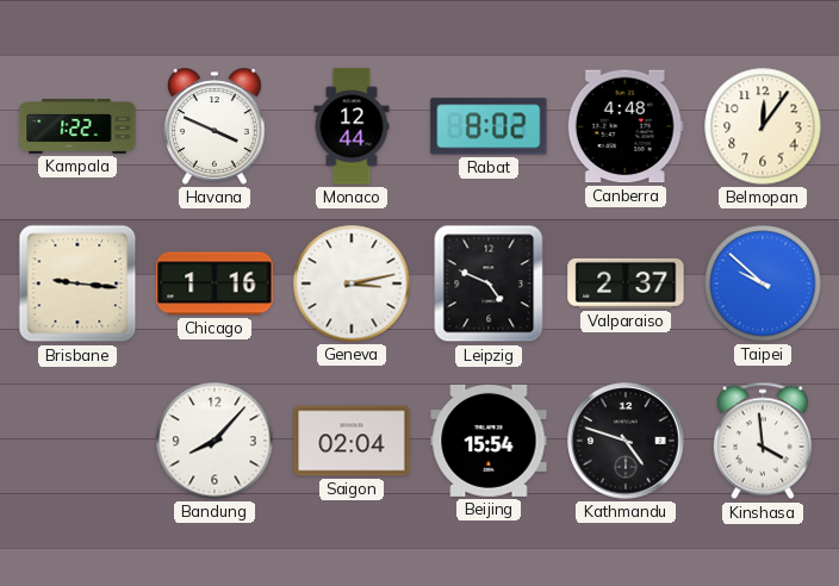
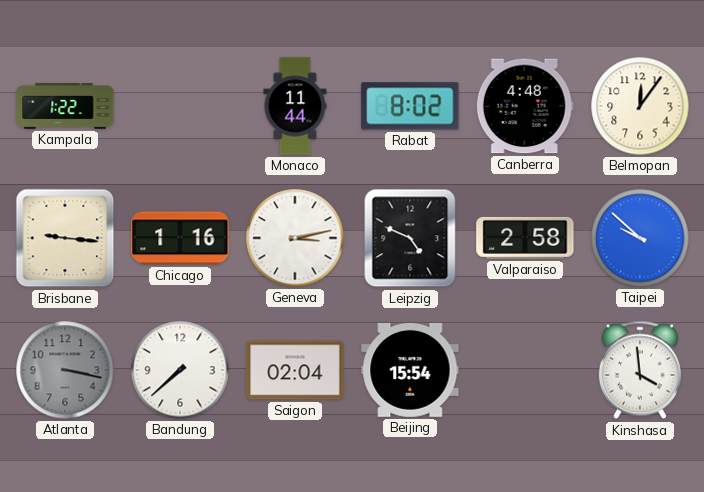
Havana: 3:49 -> none
Monaco: 12:44 -> 11:44
Valparaiso: 2:37 -> 2:58
Atlanta: none -> 3:17
Bandung: 8:07 -> 7:38
Kathmandu: 4:48 -> none
